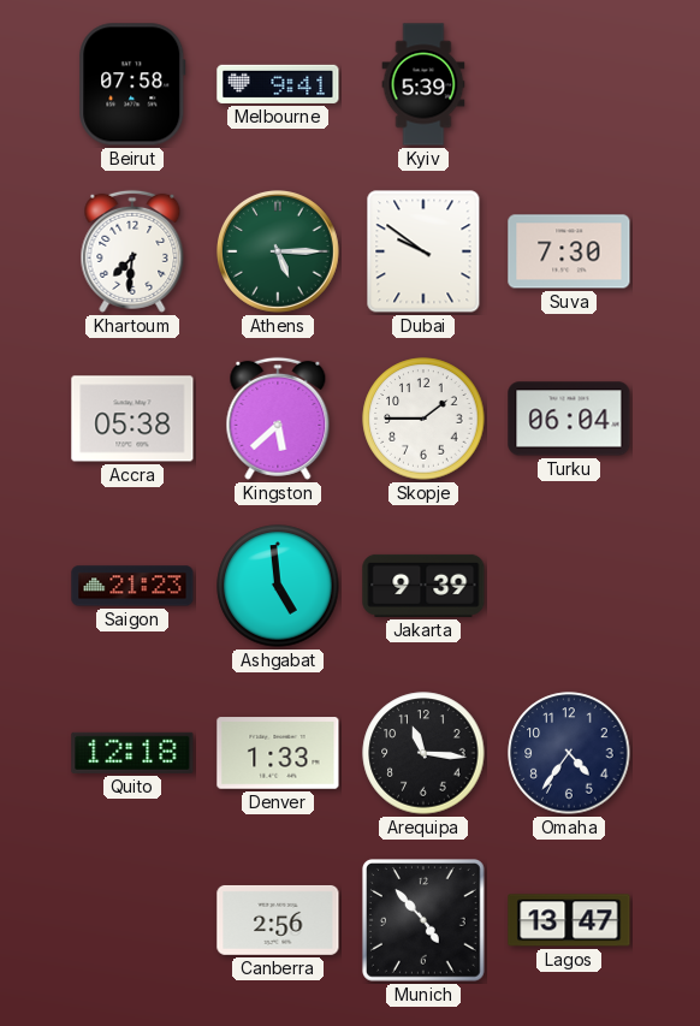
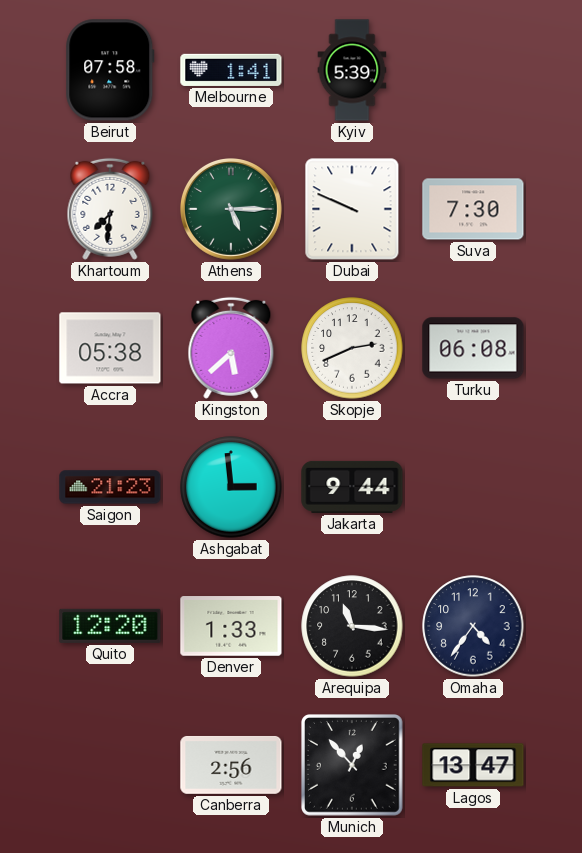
Melbourne: 9:41 -> 1:41
Dubai: 9:51 -> 9:49
Skopje: 1:45 -> 2:41
Turku: 06:04 -> 06:08
Ashgabat: 4:59 -> 2:59
Jakarta: 9:39 -> 9:44
Quito: 12:18 -> 12:20
Munich: 4:53 -> 12:53
